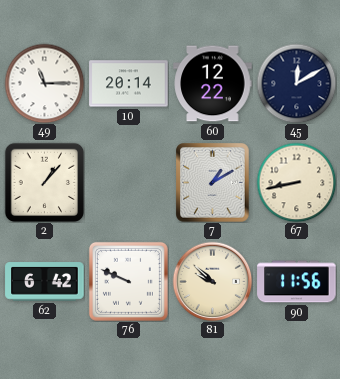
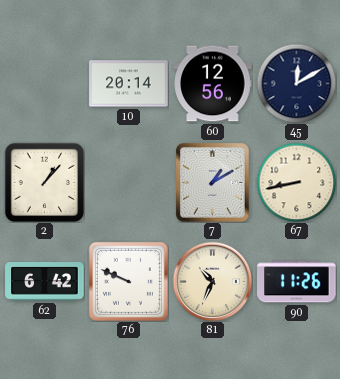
49: 11:15 -> none
60: 12:22 -> 12:56
81: 9:52 -> 10:34
90: 11:56 -> 11:26
